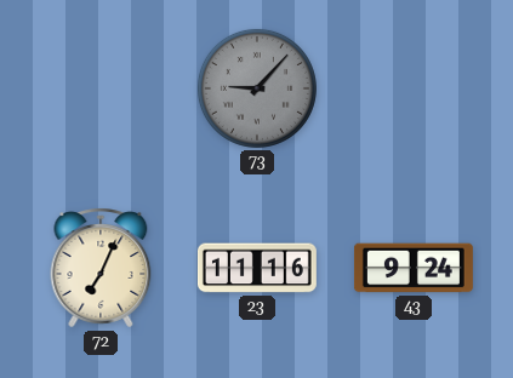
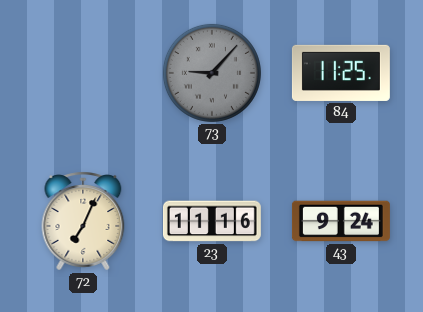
84: none -> 11:25
